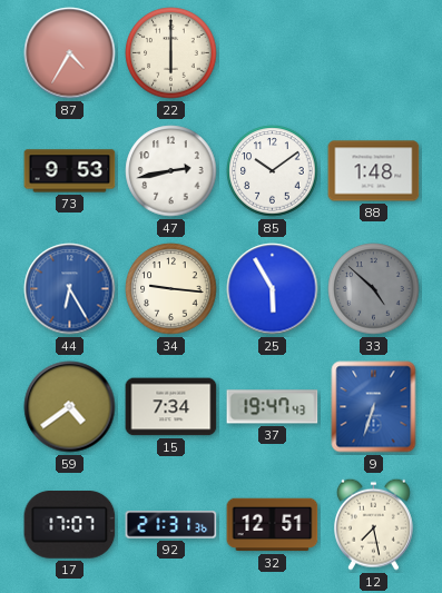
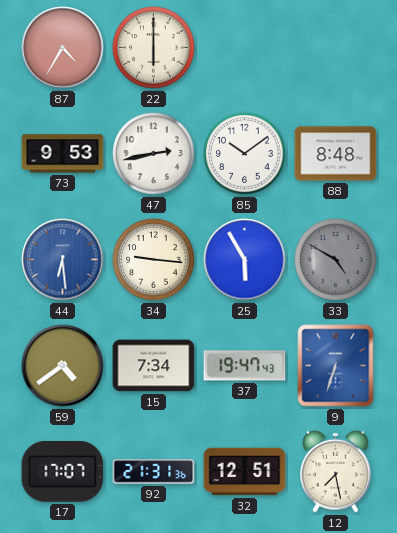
88: 1:48 -> 8:48
44: 6:25 -> 6:29
33: 4:52 -> 4:50
